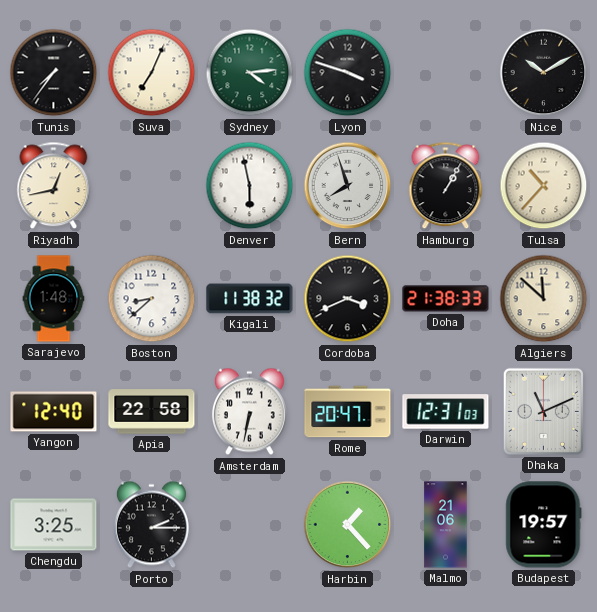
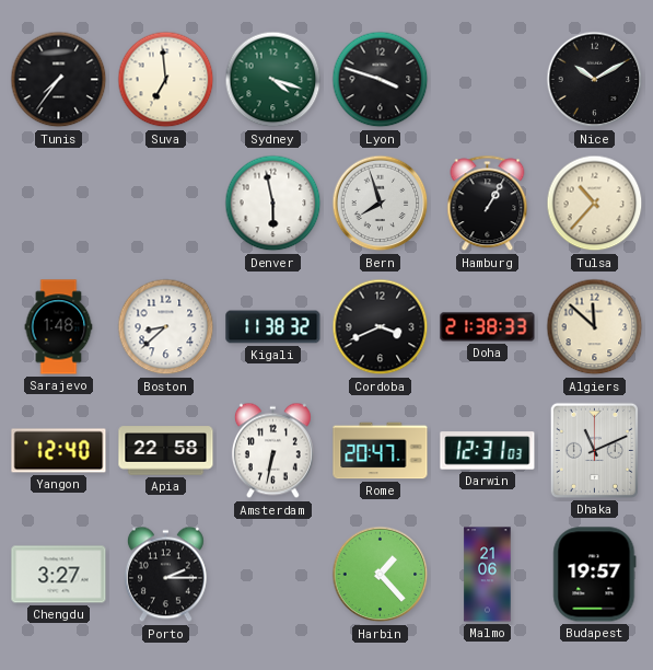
Suva: 7:04 -> 6:59
Sydney: 4:14 -> 4:18
Riyadh: 12:43 -> none
Chengdu: 3:25 -> 3:27
